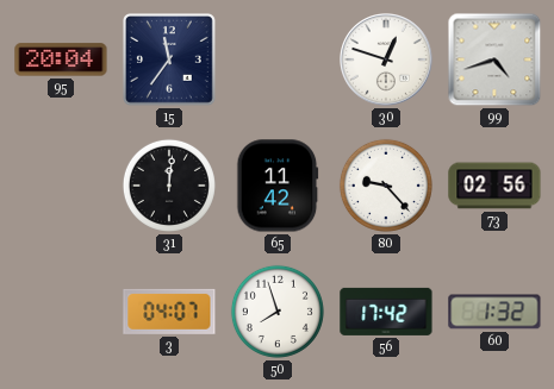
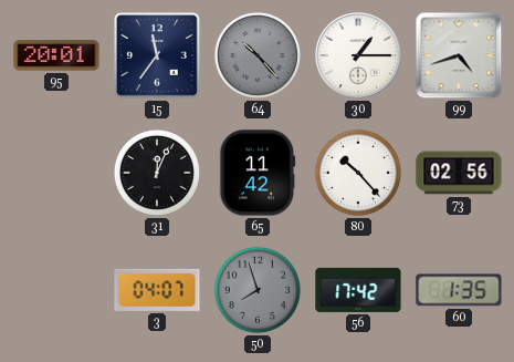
95: 20:04 -> 20:01
64: none -> 10:23
30: 12:48 -> 1:15
31: 12:01 -> 12:04
80: 9:23 -> 10:23
50 dial: white -> grey
60: 1:32 -> 1:35
